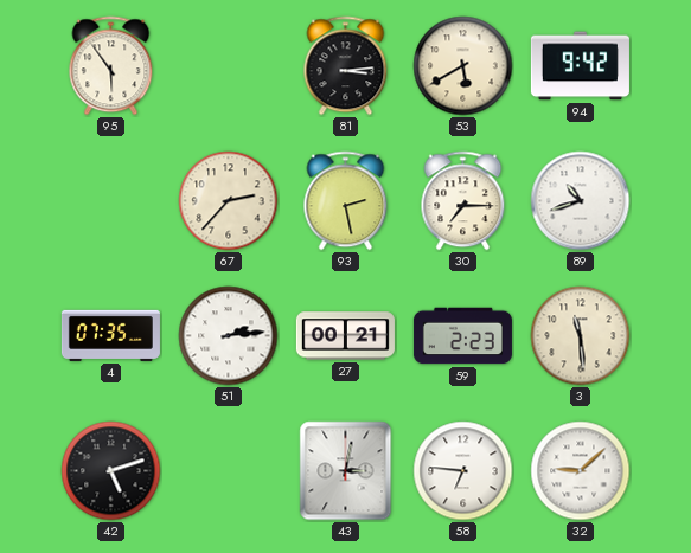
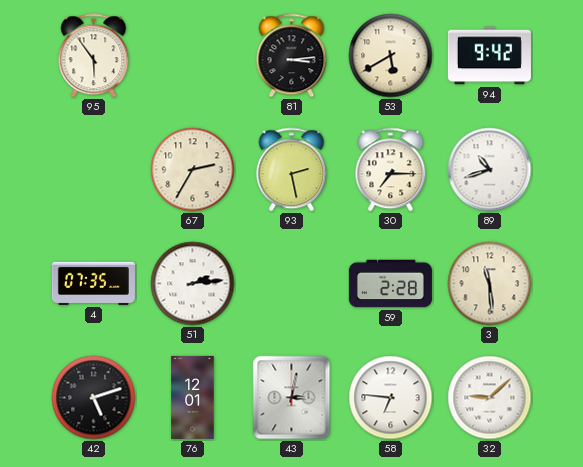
67: 2:37 -> 2:35
27: 00:21 -> none
59: 2:23 -> 2:28
76: none -> 12:01
